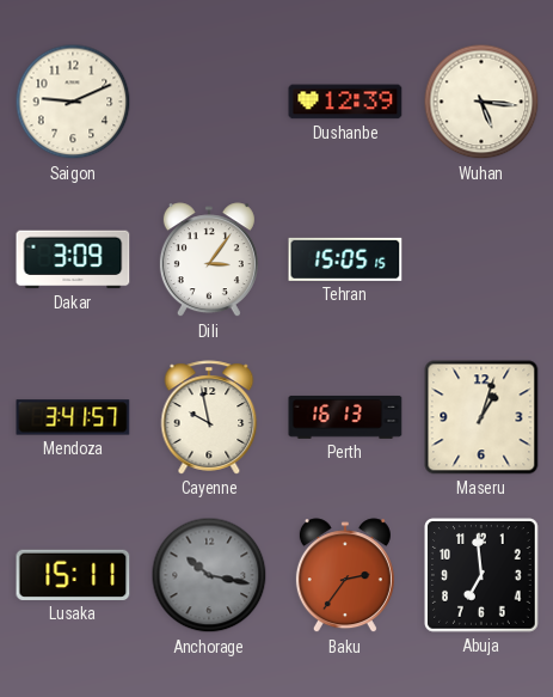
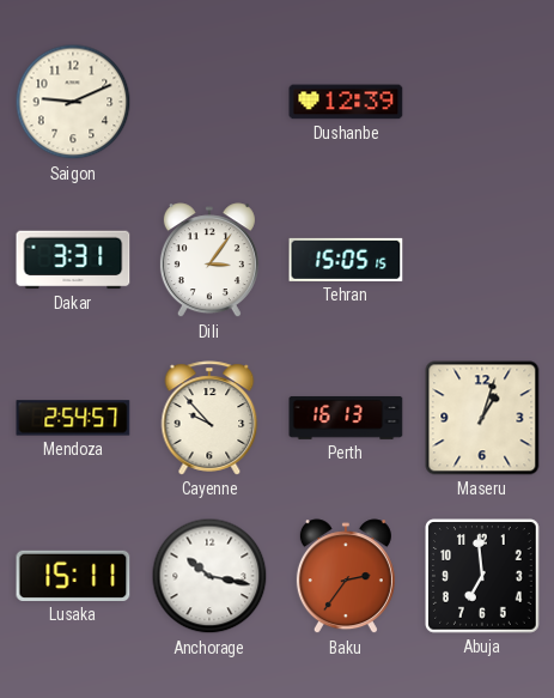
Wuhan: 5:16 -> none
Dakar: 3:09 -> 3:31
Mendoza: 3:41 -> 2:54
Cayenne: 9:58 -> 9:53
Anchorage dial: grey -> white
